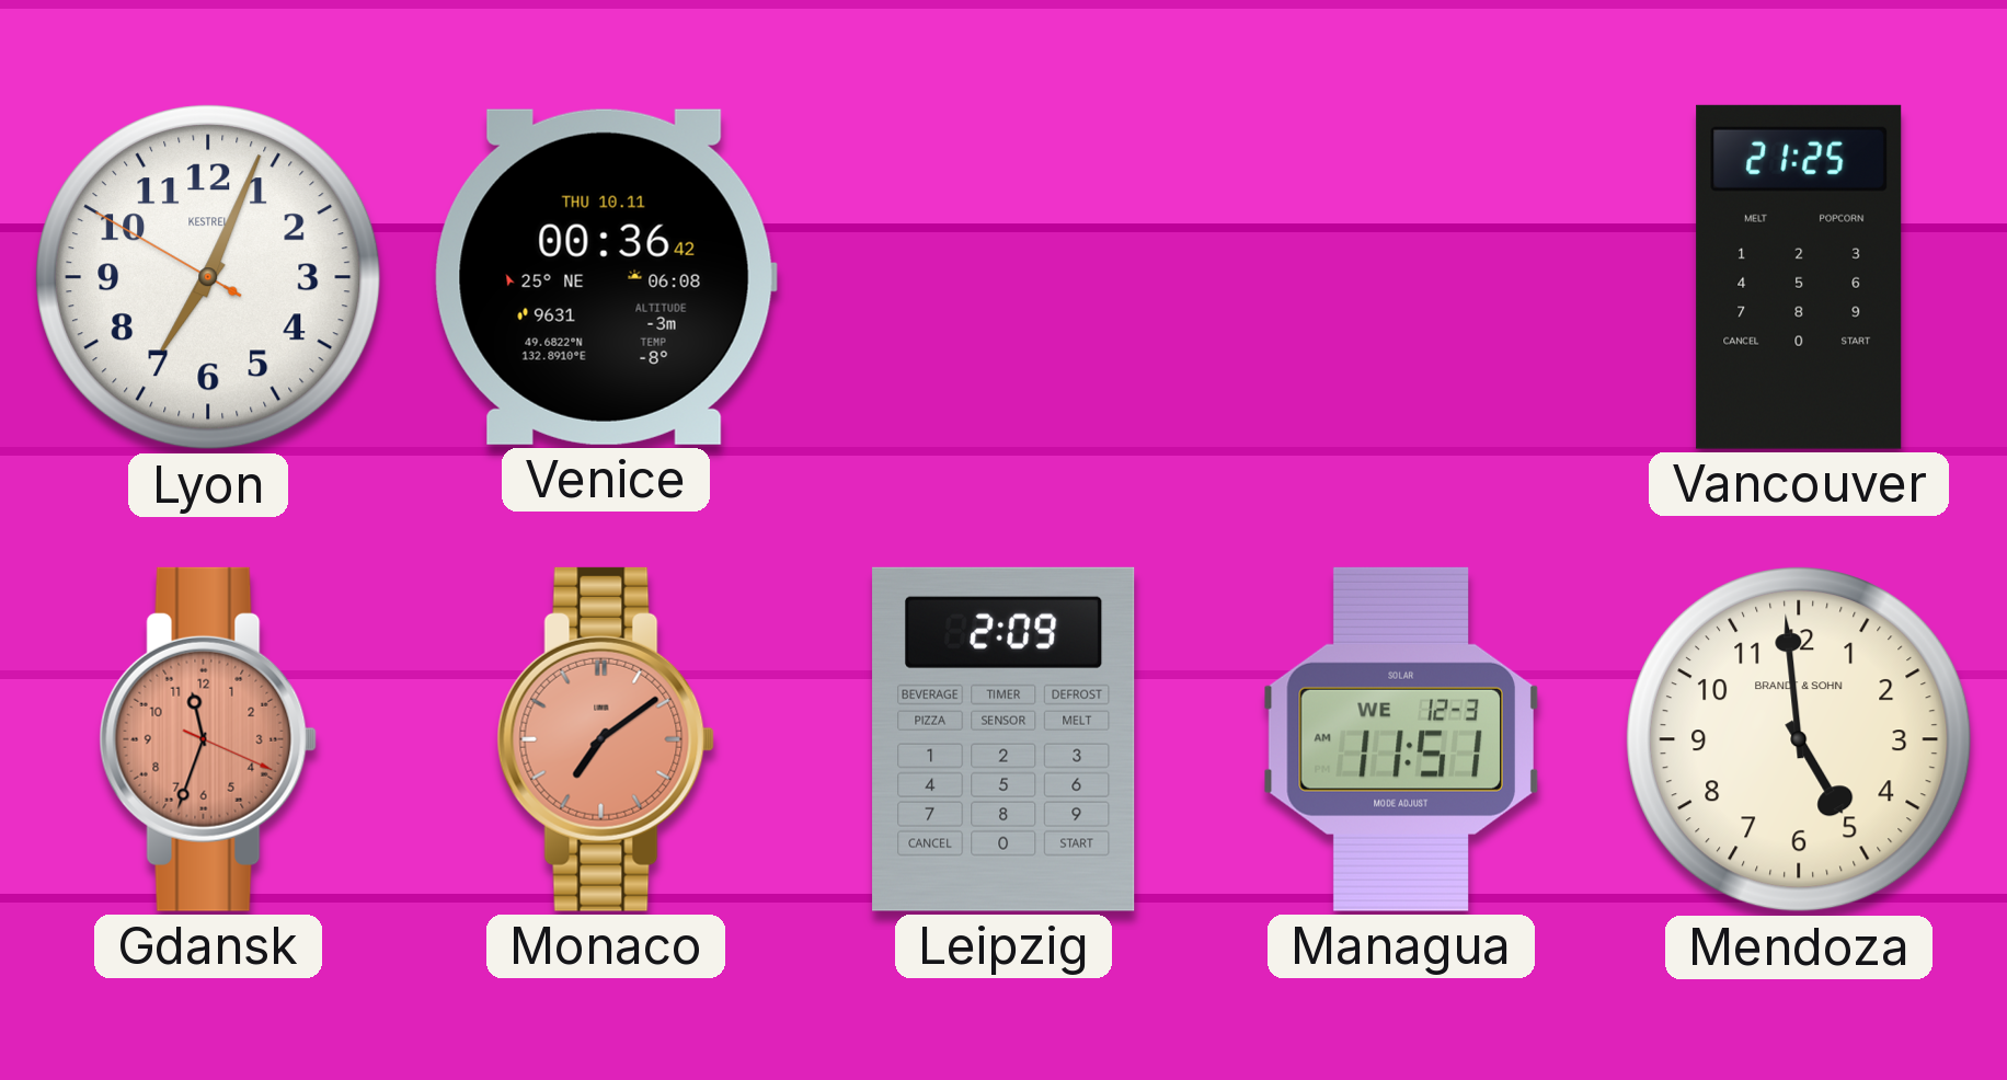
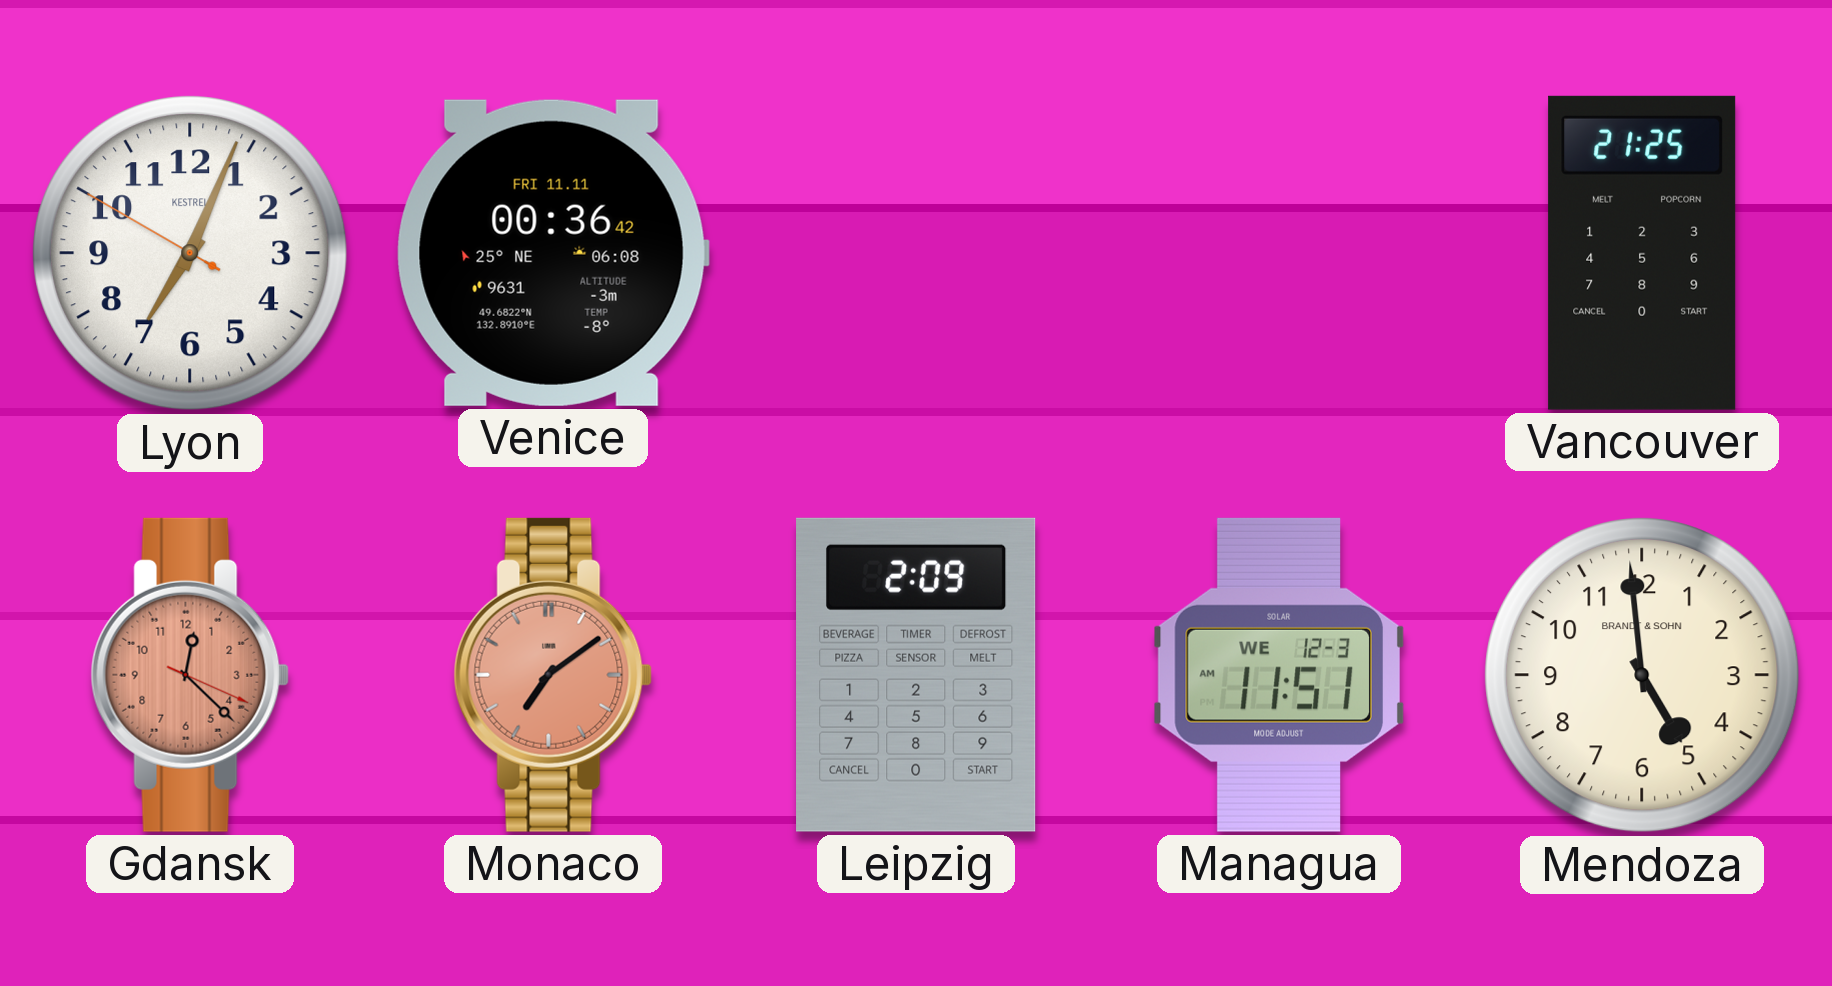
Venice date: THU 10.11 -> FRI 11.11
Gdansk: 11:33 -> 12:22
